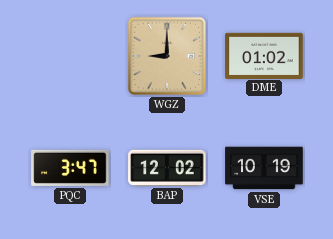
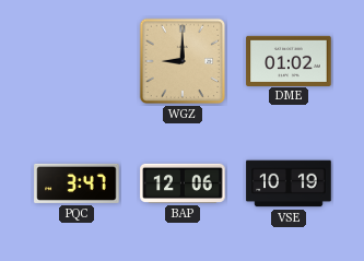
BAP: 12:02 -> 12:06
